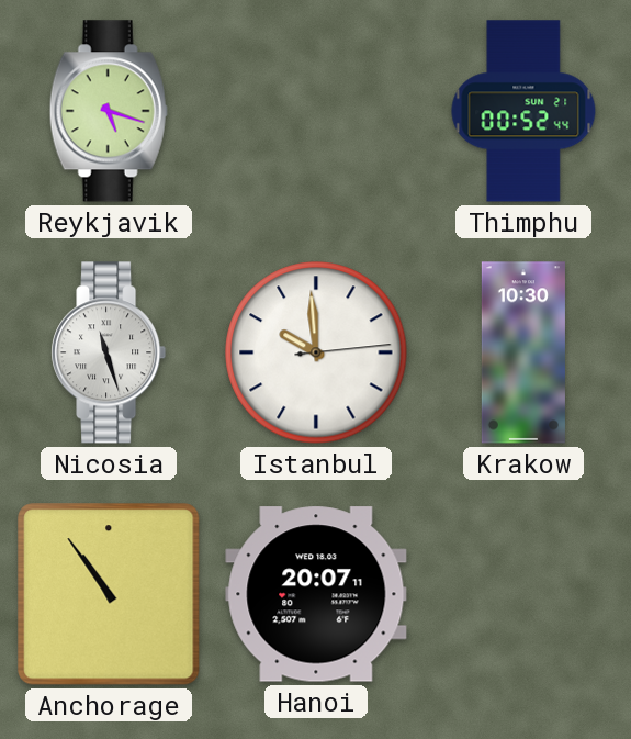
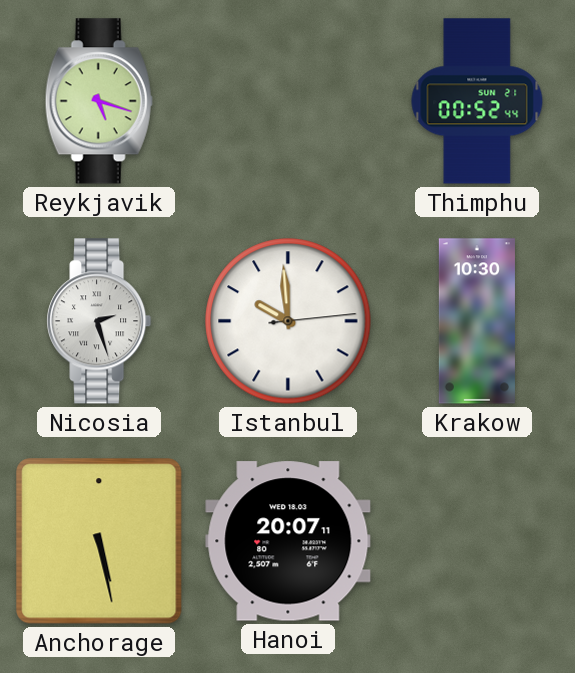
Nicosia: 11:27 -> 2:27
Anchorage: 10:54 -> 5:28
